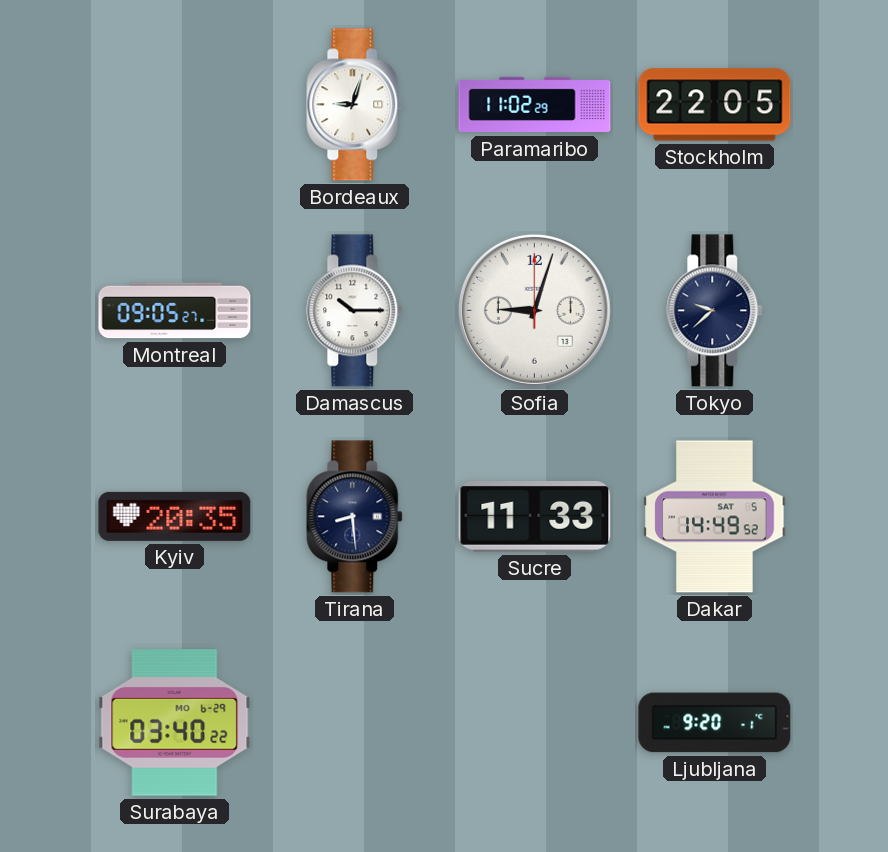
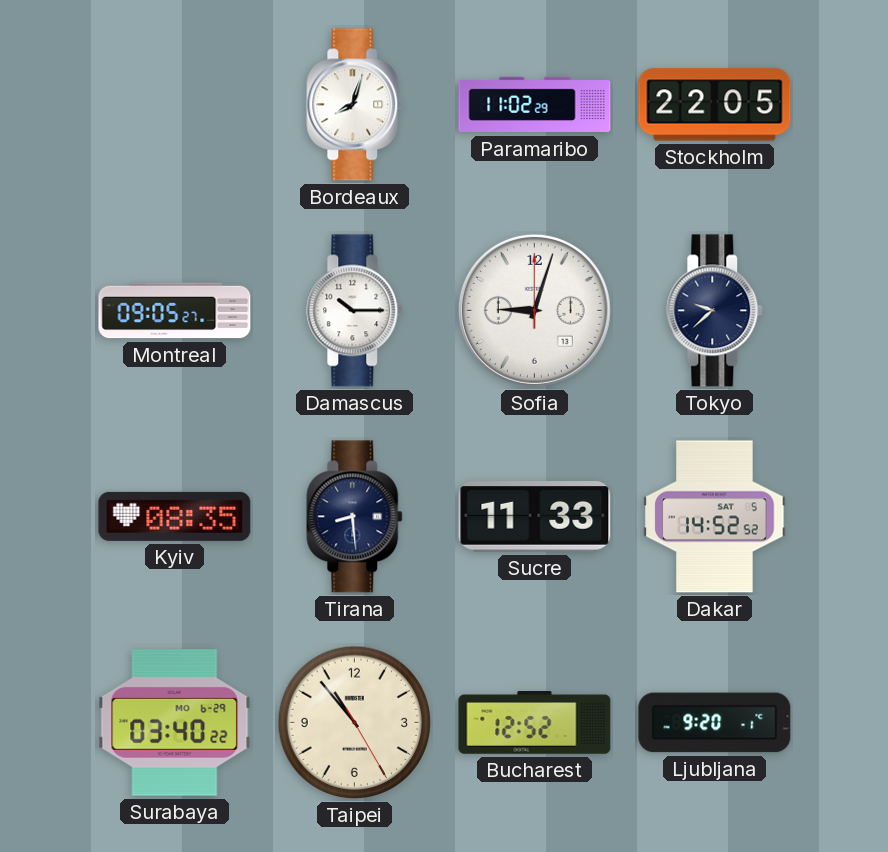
Bordeaux: 9:03 -> 8:03
Kyiv: 20:35 -> 08:35
Dakar: 14:49 -> 14:52
Taipei: none -> 10:53
Bucharest: none -> 12:52
